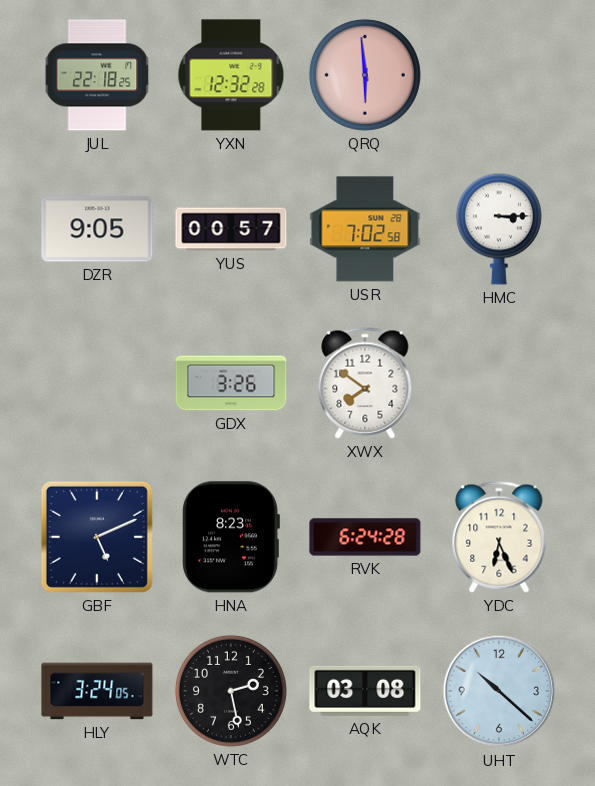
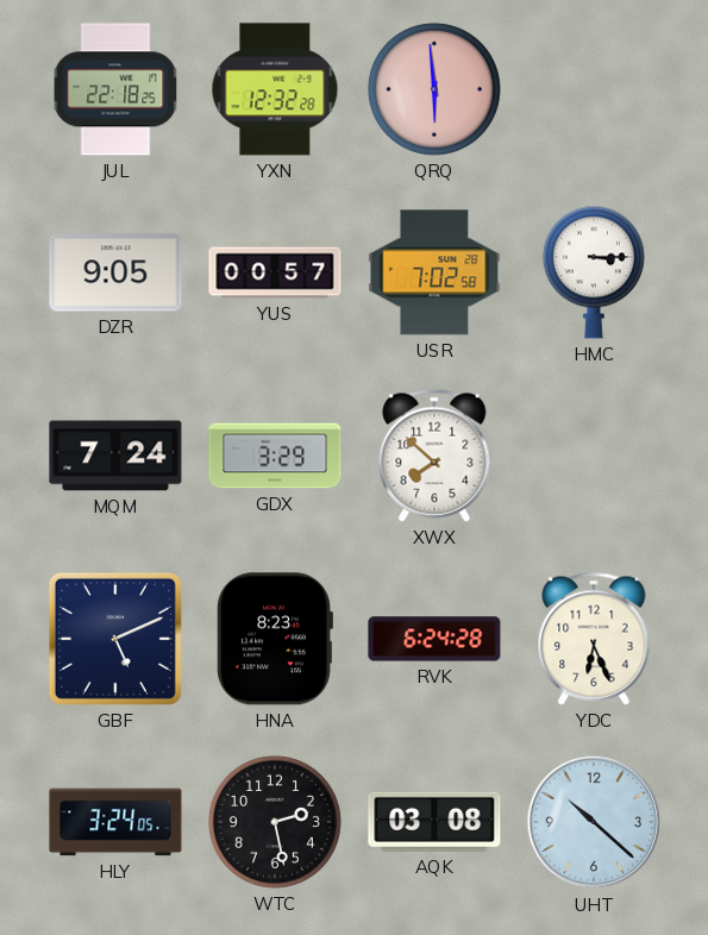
MQM: none -> 7:24
GDX: 3:26 -> 3:29
XWX: 7:51 -> 7:52
